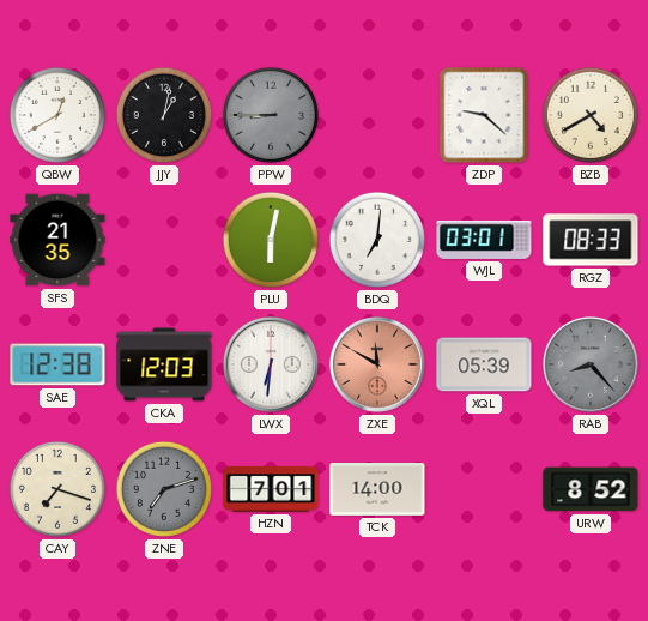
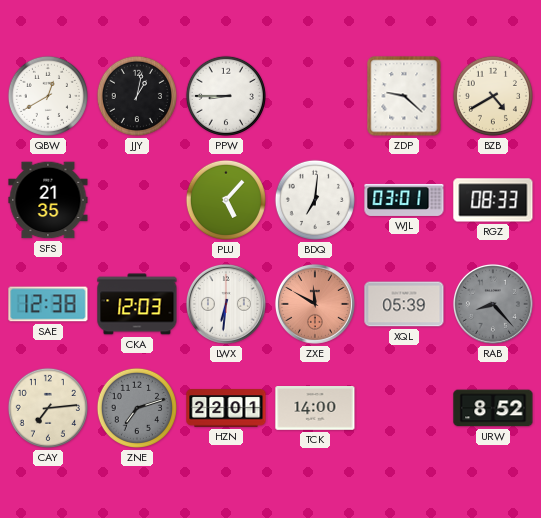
PPW dial: grey -> white
PLU: 6:02 -> 5:07
CAY: 7:18 -> 7:14
HZN: 7:01 -> 22:01
